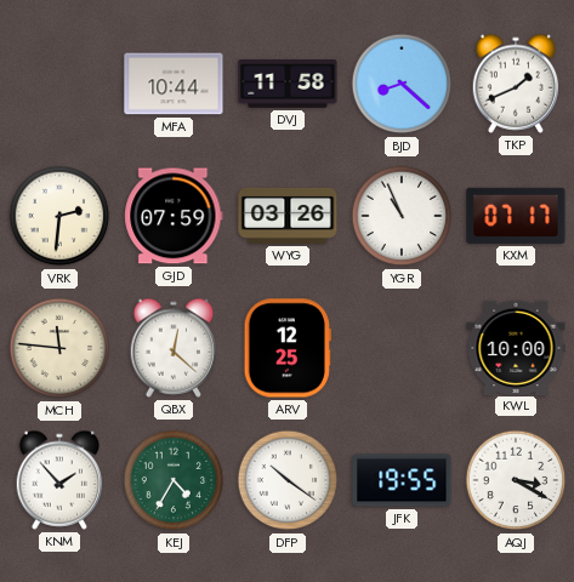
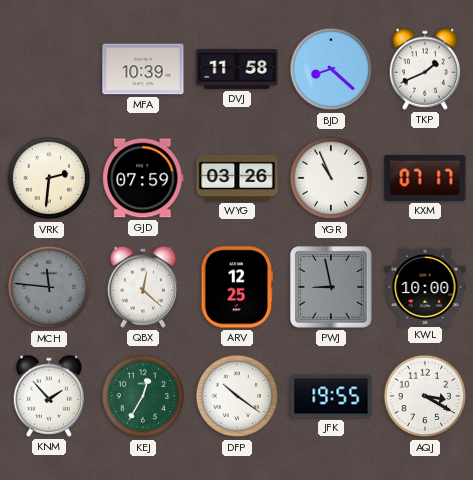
MFA: 10:44 -> 10:39
MCH dial: cream -> grey
PWJ: none -> 8:58
KEJ: 4:35 -> 12:35
